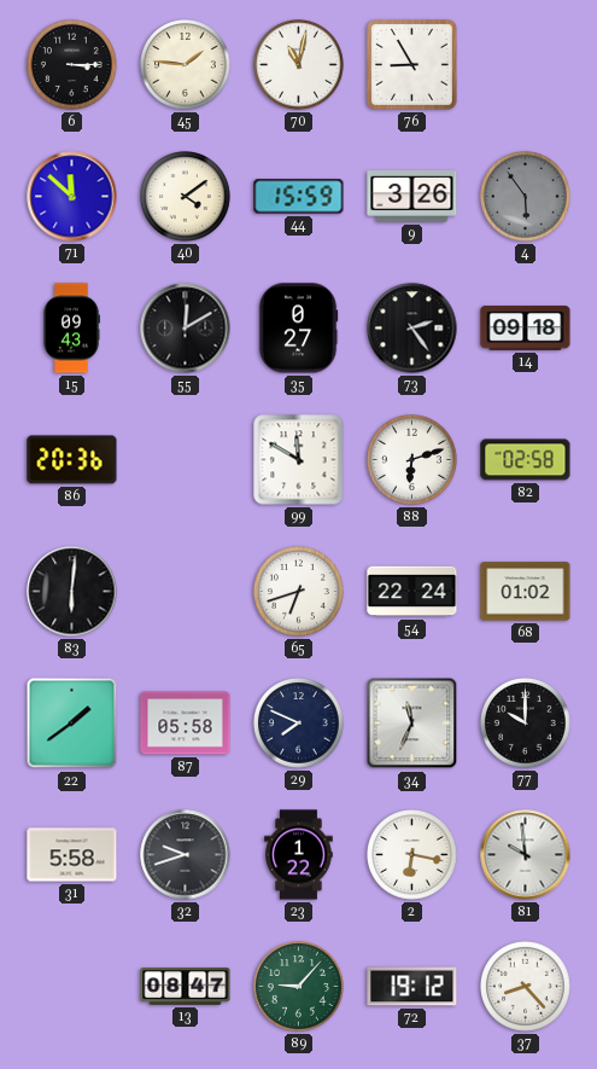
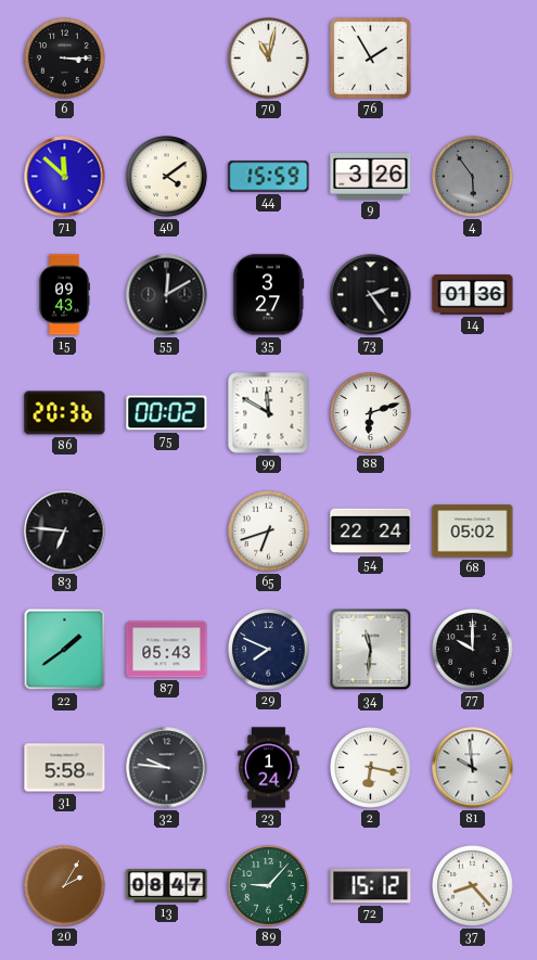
45: 1:46 -> none
76: 8:55 -> 1:55
35: 0:27 -> 3:27
14: 09:18 -> 01:36
75: none -> 00:02
82: 02:58 -> none
83: 6:01 -> 6:46
68: 01:02 -> 05:02
87: 05:58 -> 05:43
34: 11:34 -> 11:31
32: 9:42 -> 9:46
23: 1:22 -> 1:24
20: none -> 2:05
72: 19:12 -> 15:12
